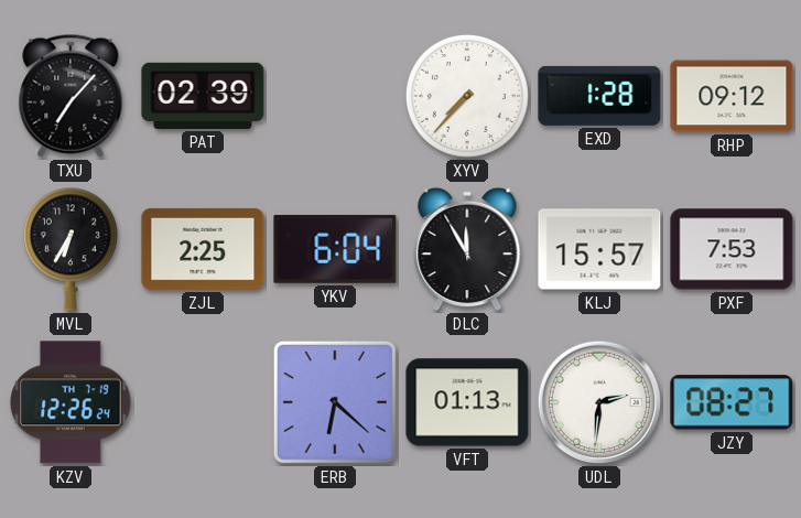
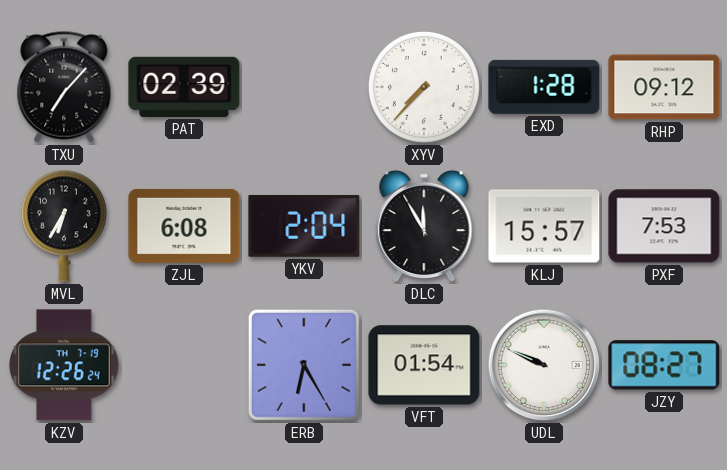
ZJL: 2:25 -> 6:08
YKV: 6:04 -> 2:04
ERB: 6:22 -> 6:25
VFT: 01:13 -> 01:54
UDL: 2:31 -> 9:49
